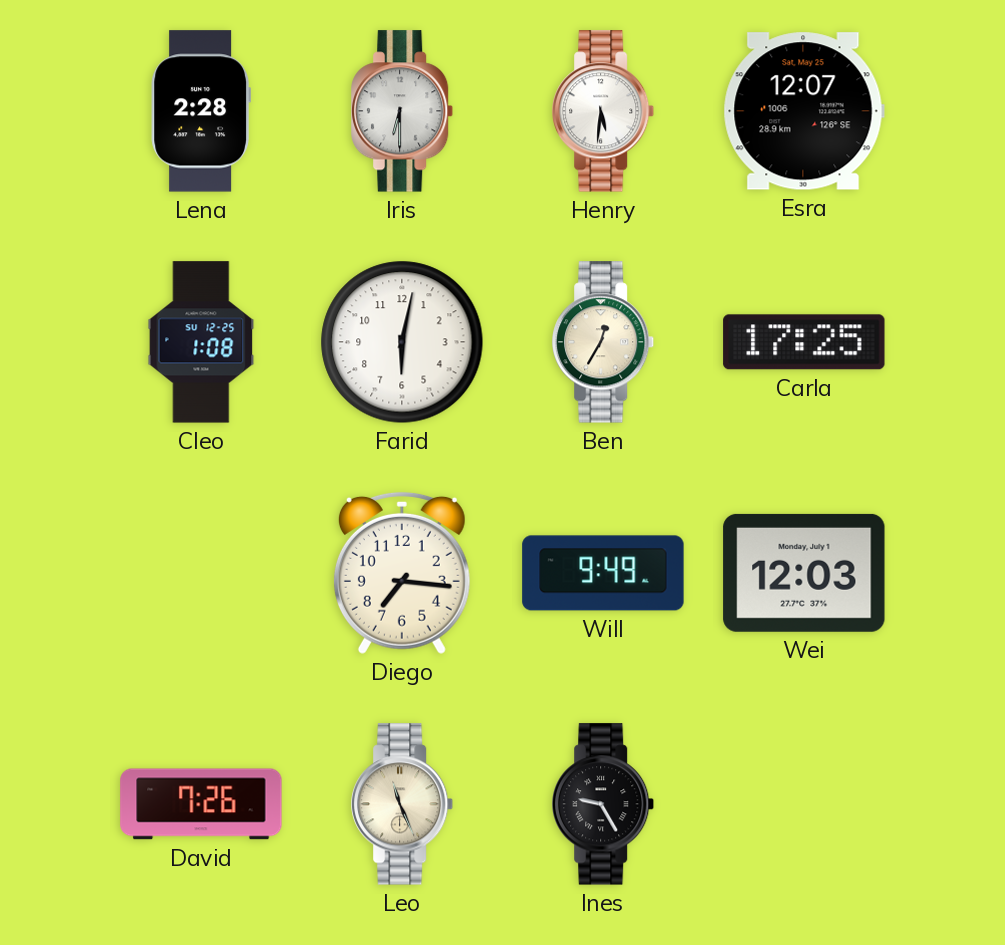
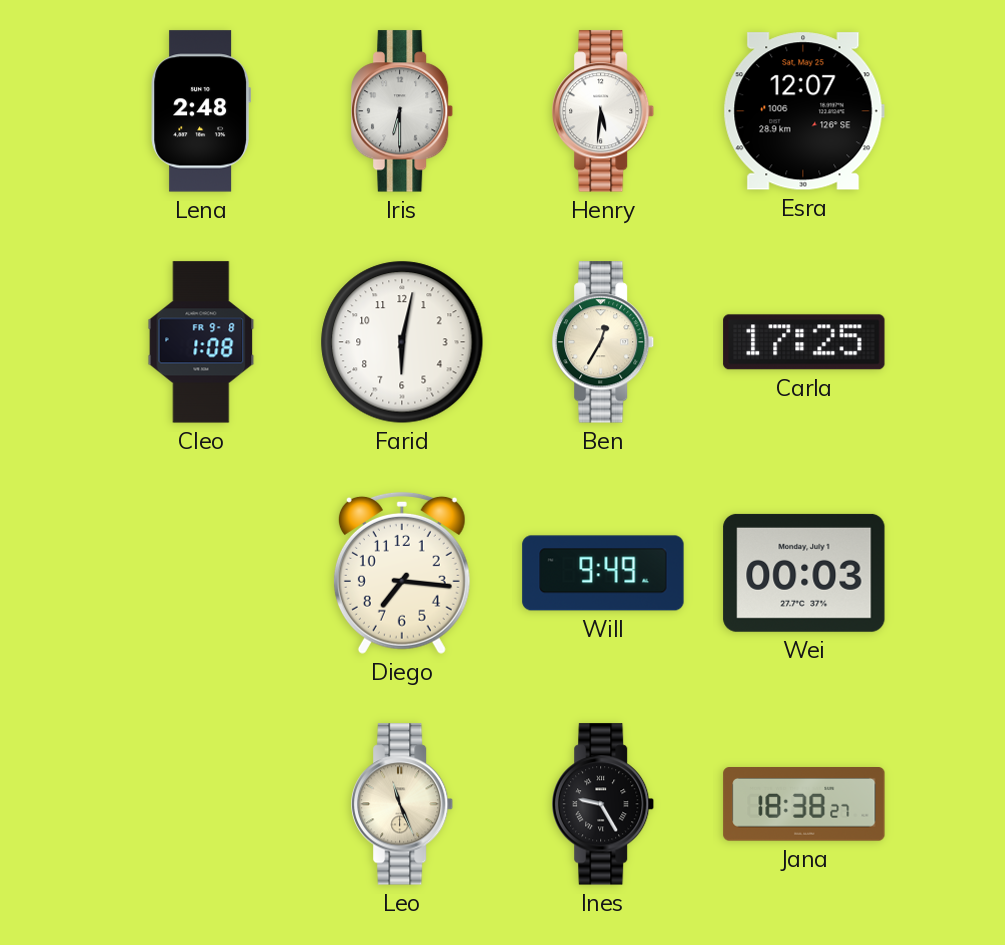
Lena: 2:28 -> 2:48
Cleo date: SU 12-25 -> FR 9-8
Wei: 12:03 -> 00:03
David: 7:26 -> none
Jana: none -> 18:38
